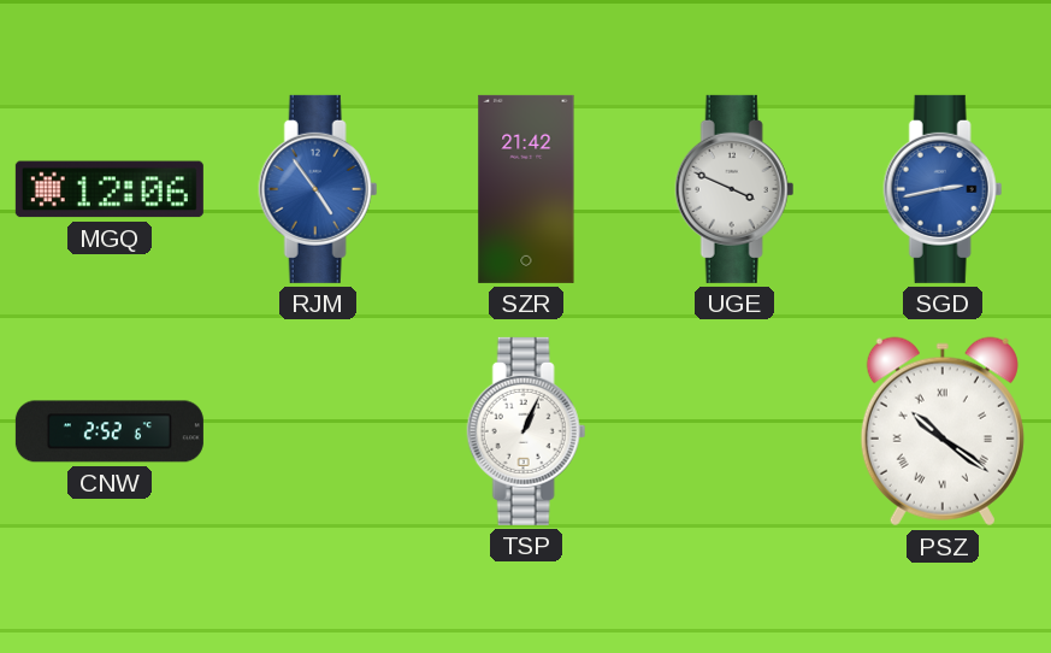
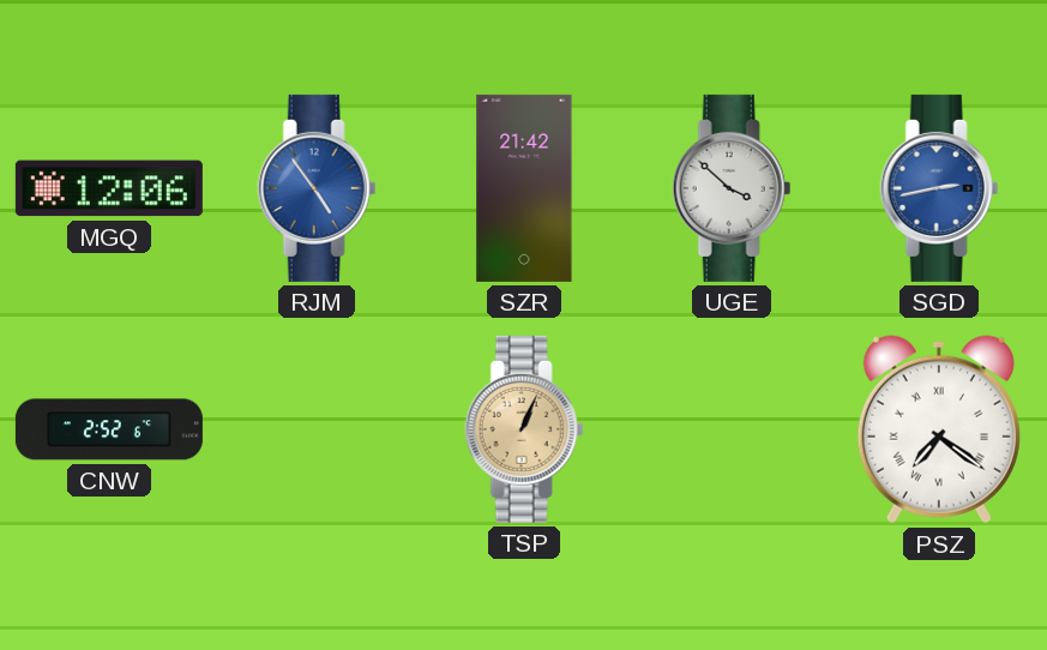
UGE: 3:49 -> 3:52
TSP dial: white -> champagne
PSZ: 10:21 -> 7:21
